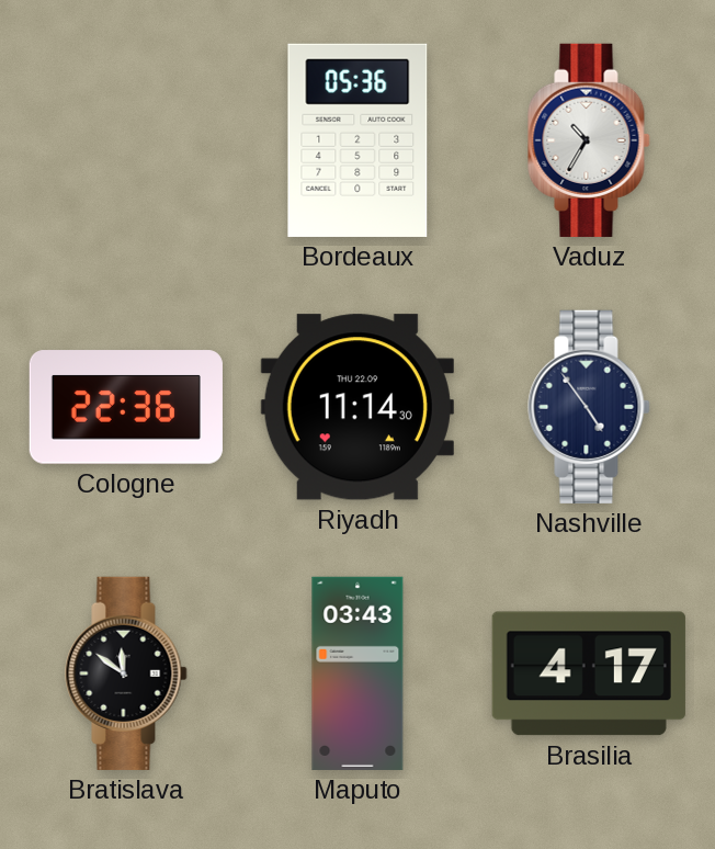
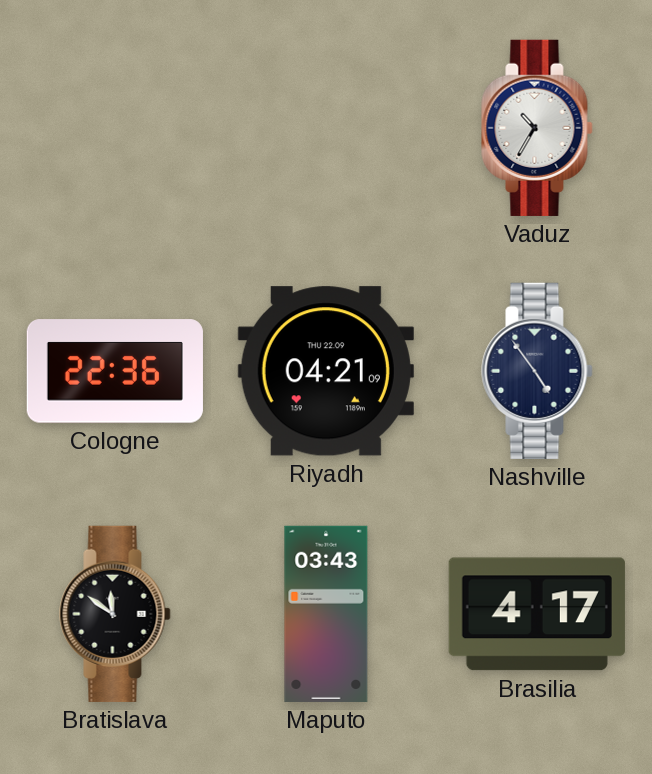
Bordeaux: 05:36 -> none
Riyadh: 11:14 -> 04:21
